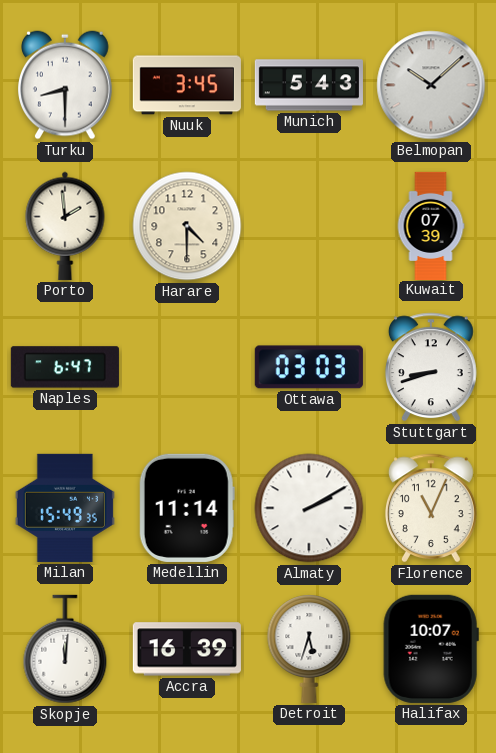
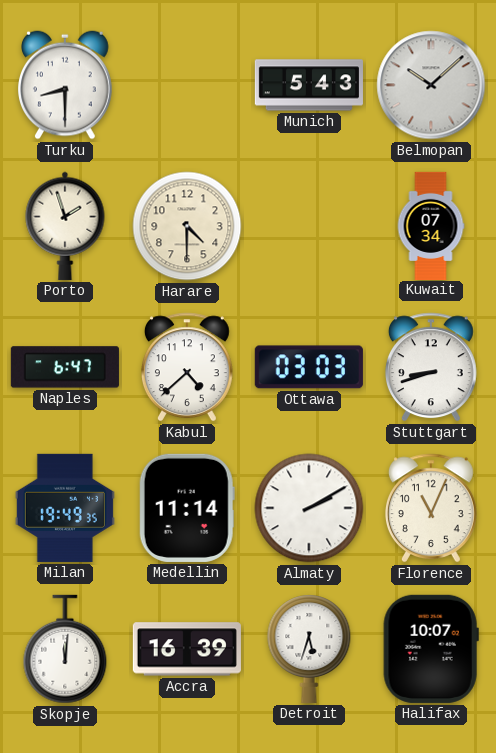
Nuuk: 3:45 -> none
Porto: 1:59 -> 1:57
Kuwait: 07:39 -> 07:34
Kabul: none -> 4:38
Milan: 15:49 -> 19:49
